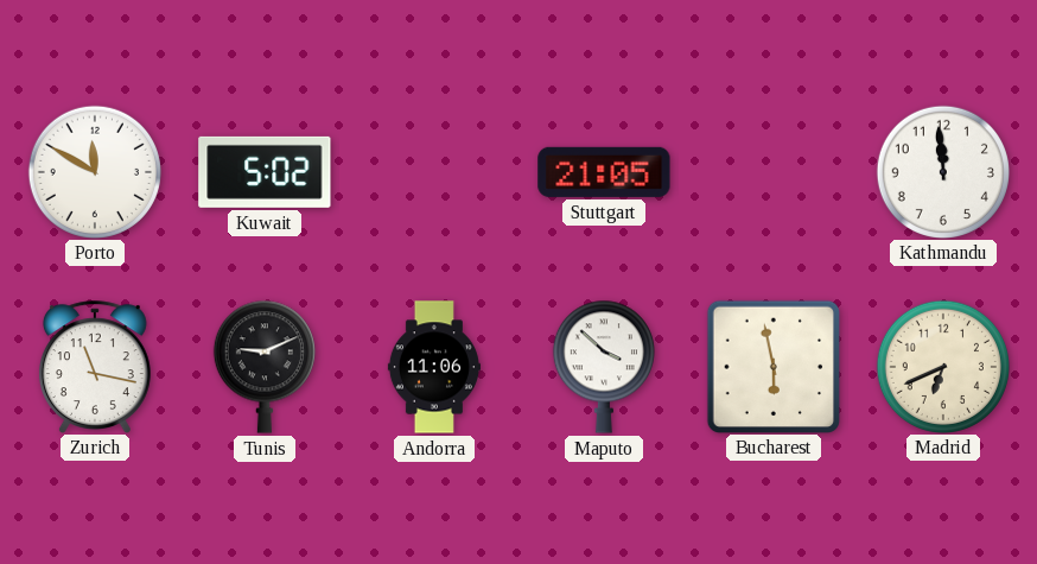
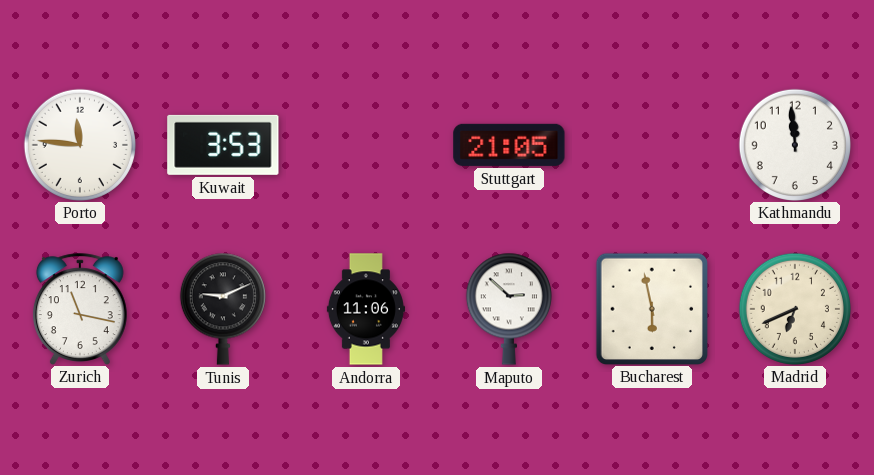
Porto: 11:50 -> 11:46
Kuwait: 5:02 -> 3:53
Maputo: 3:52 -> 2:52
